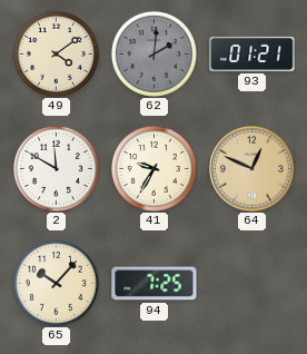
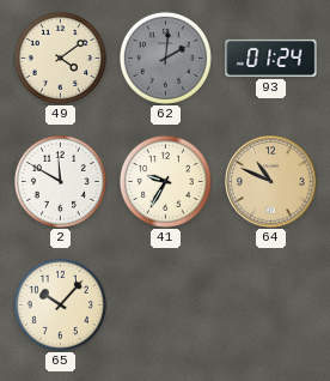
93: 01:21 -> 01:24
64: 12:49 -> 10:49
94: 7:25 -> none
